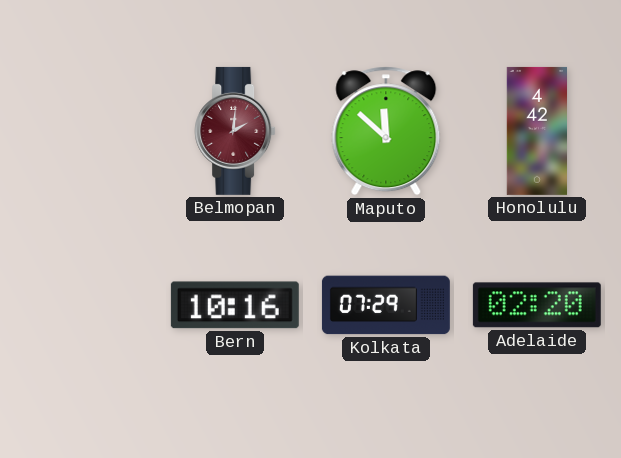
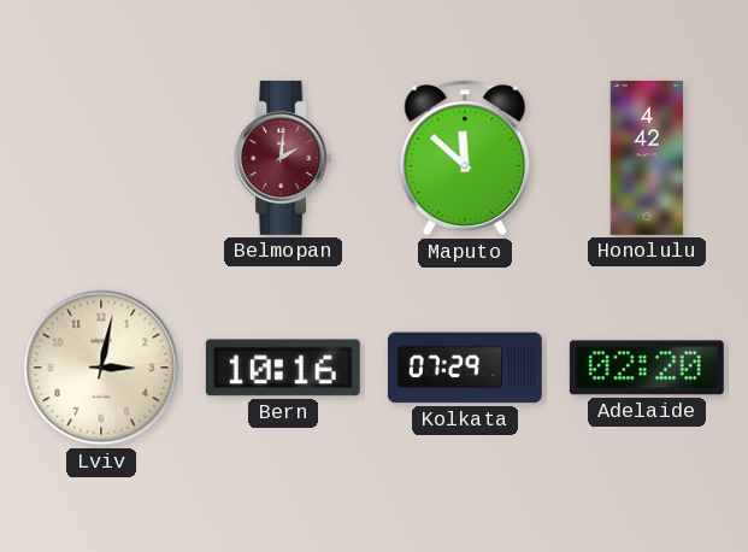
Lviv: none -> 3:02
